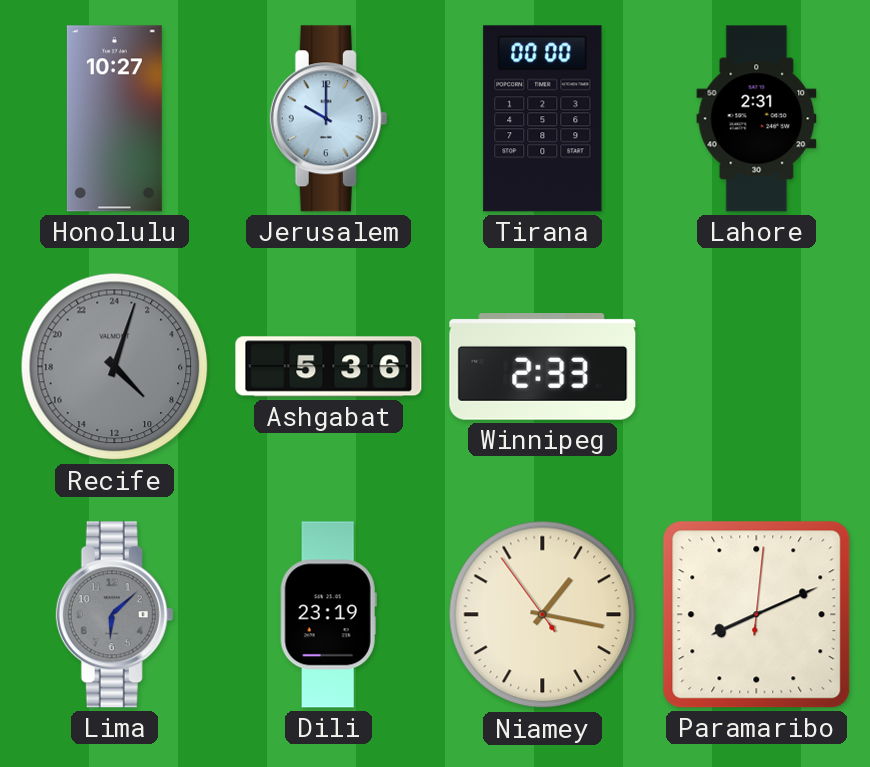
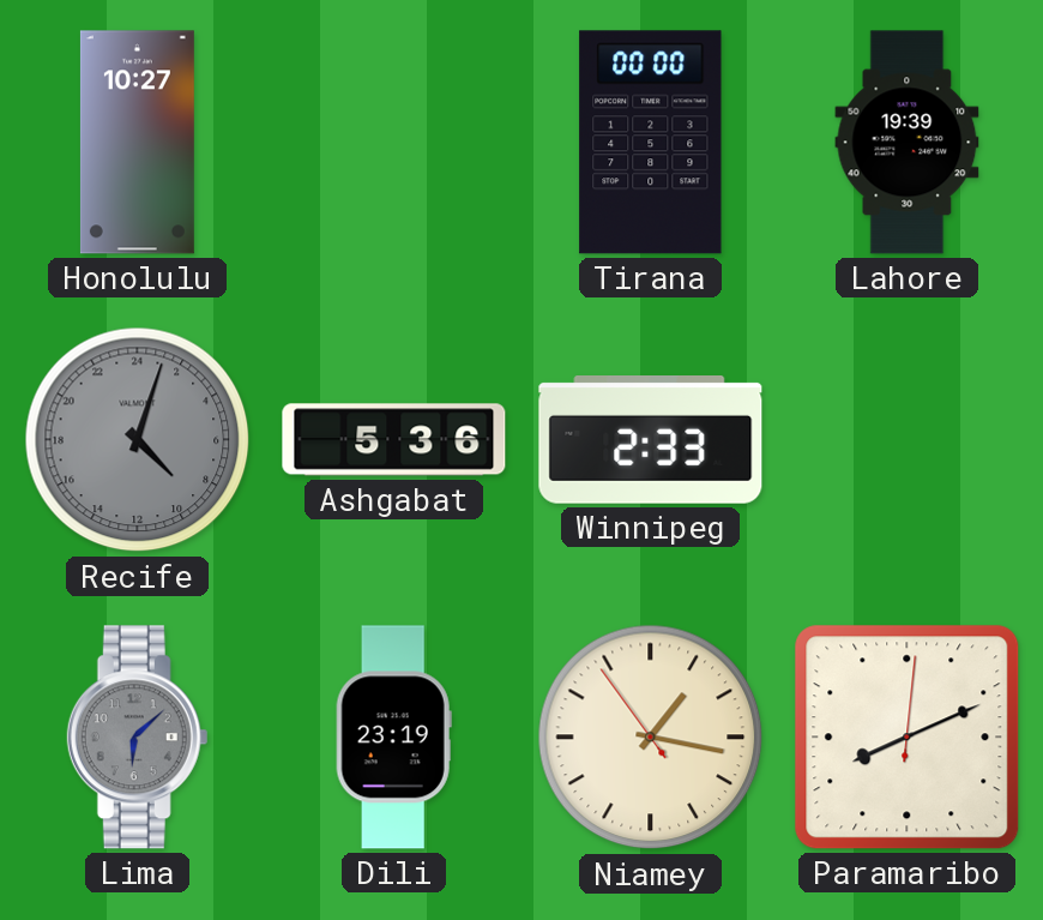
Jerusalem: 10:00 -> none
Lahore: 2:31 -> 19:39
